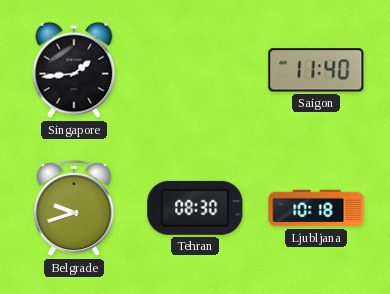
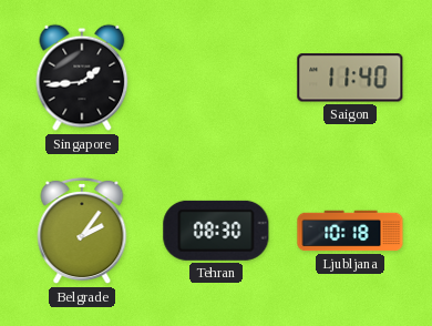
Belgrade: 9:42 -> 2:06
